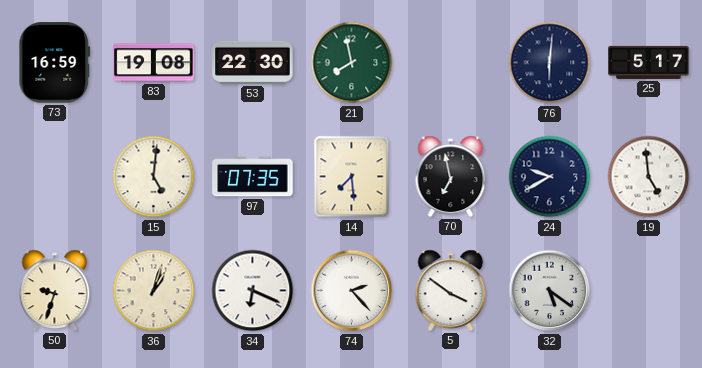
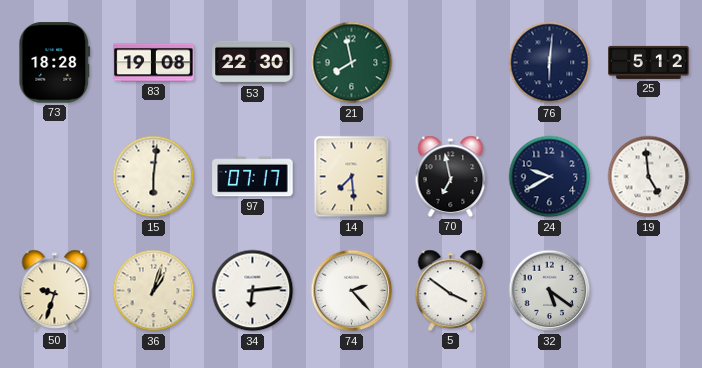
73: 16:59 -> 18:28
25: 5:17 -> 5:12
15: 5:01 -> 6:01
97: 07:35 -> 07:17
34: 6:19 -> 6:14
